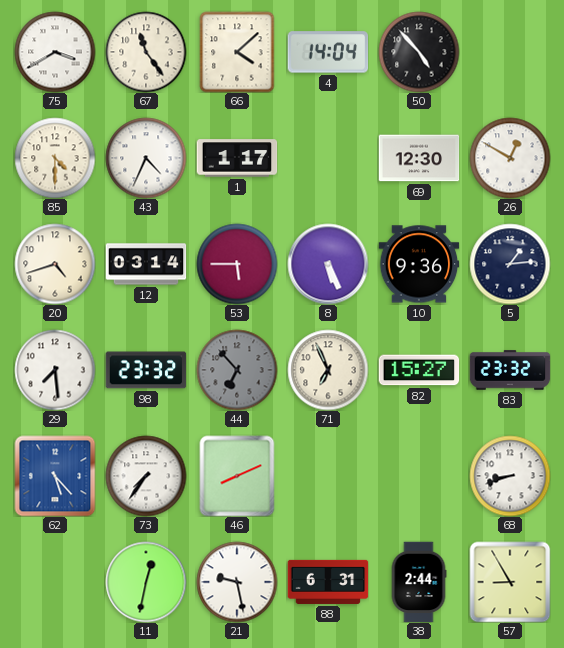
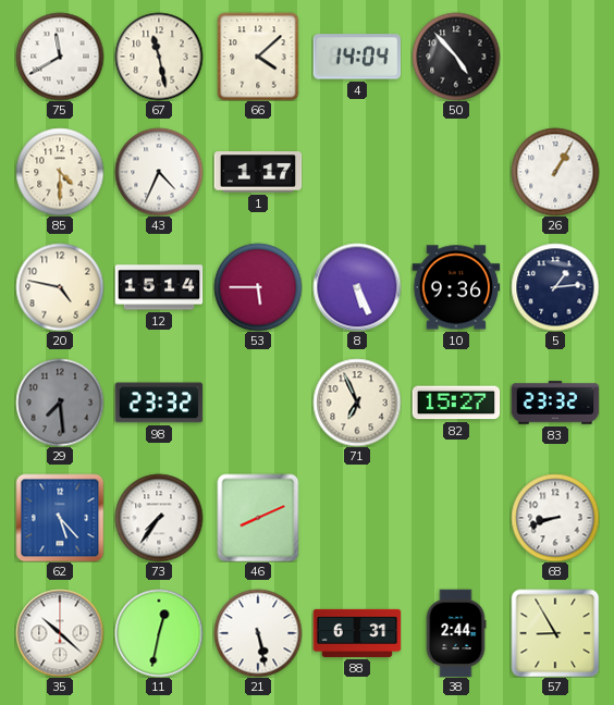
75: 3:40 -> 11:40
67: 11:24 -> 11:28
69: 12:30 -> none
26: 12:50 -> 1:05
20: 4:42 -> 4:47
12: 03:14 -> 15:14
29 dial: white -> grey
44: 6:53 -> none
35: none -> 10:22
21: 9:28 -> 5:28
